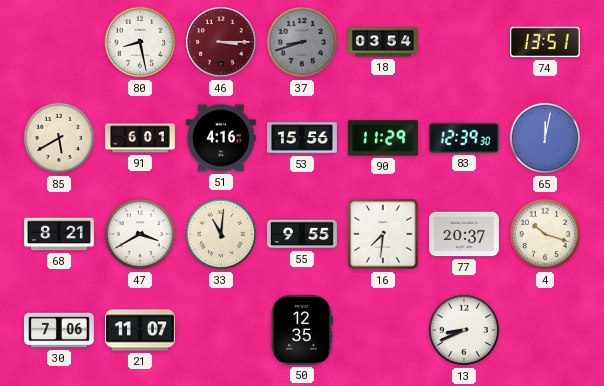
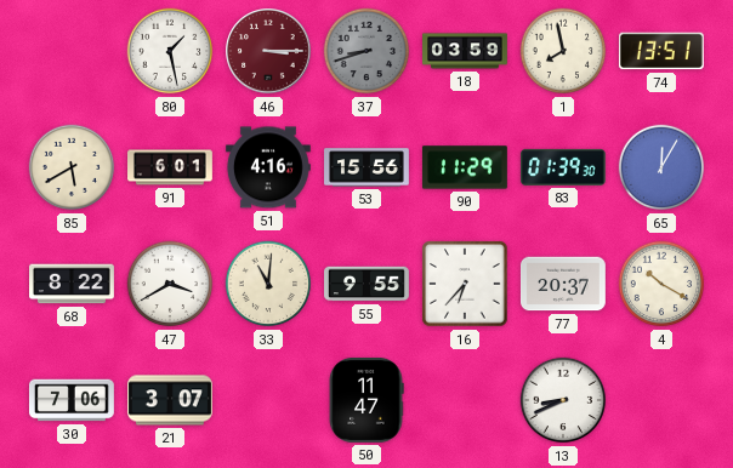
80: 8:28 -> 1:28
18: 03:54 -> 03:59
1: none -> 7:58
83: 12:39 -> 01:39
65: 12:02 -> 12:05
68: 8:21 -> 8:22
16: 7:31 -> 6:37
4: 10:18 -> 10:20
21: 11:07 -> 3:07
50: 12:35 -> 11:47
